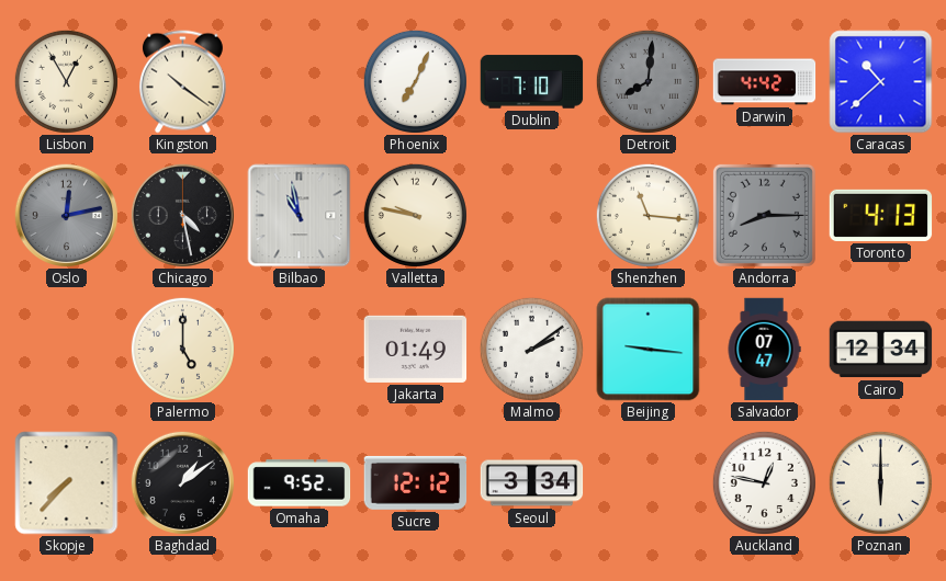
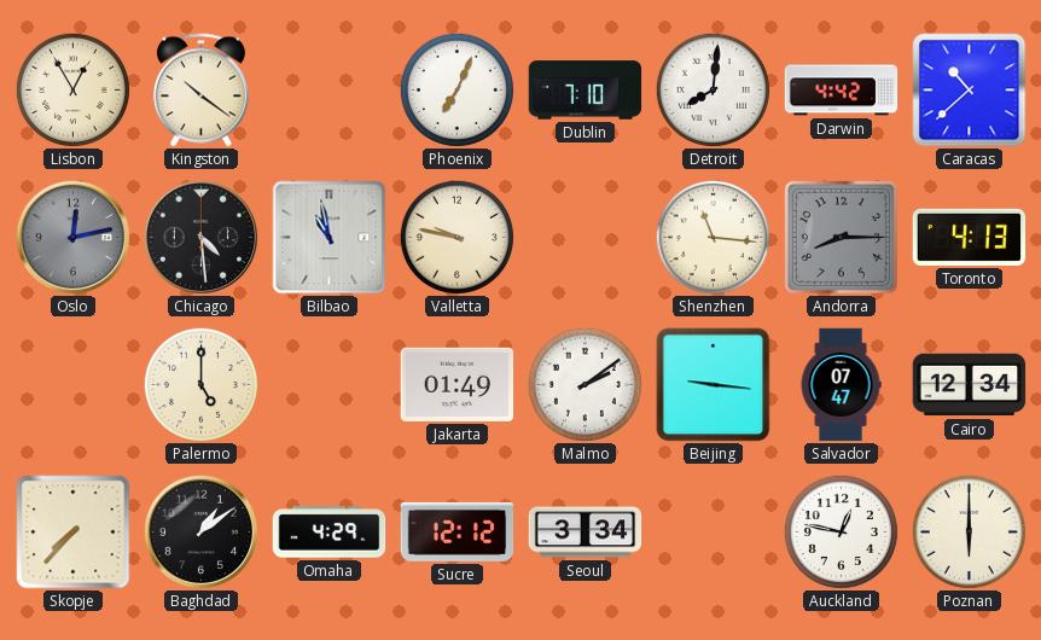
Detroit dial: grey -> white
Chicago: 4:28 -> 4:29
Omaha: 9:52 -> 4:29
